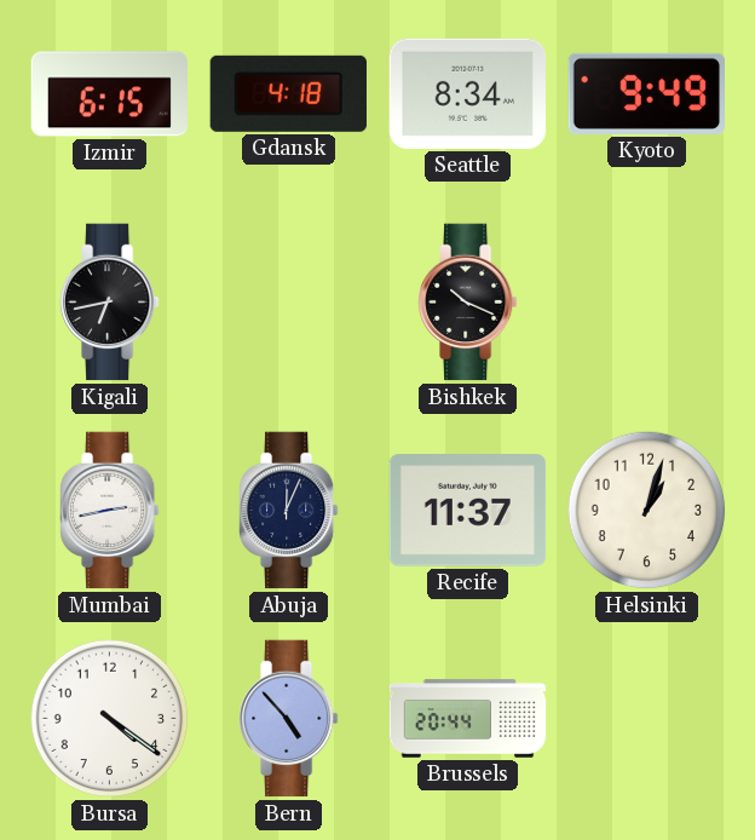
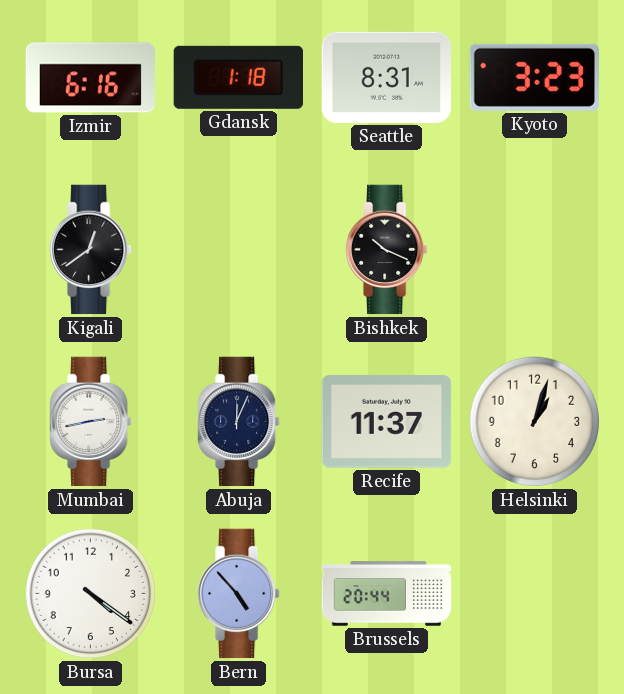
Izmir: 6:15 -> 6:16
Gdansk: 4:18 -> 1:18
Seattle: 8:34 -> 8:31
Kyoto: 9:49 -> 3:23
Kigali: 6:43 -> 12:39
